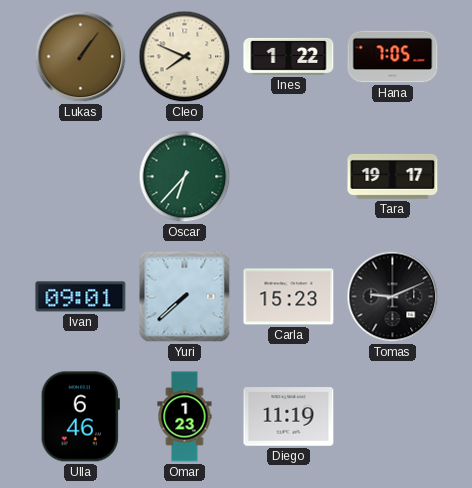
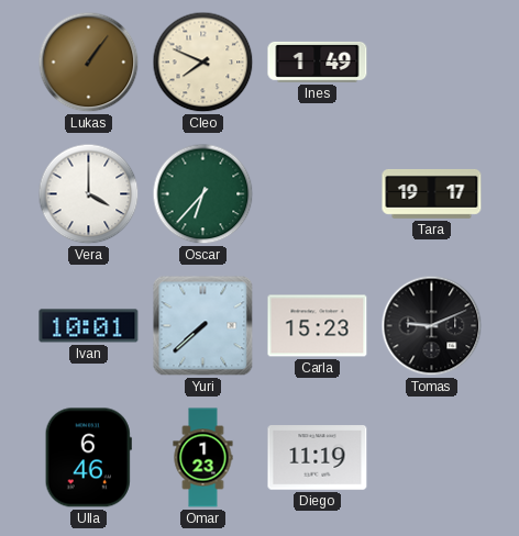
Ines: 1:22 -> 1:49
Hana: 7:05 -> none
Vera: none -> 4:00
Ivan: 09:01 -> 10:01
